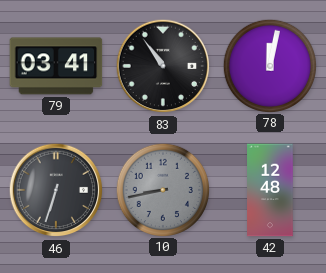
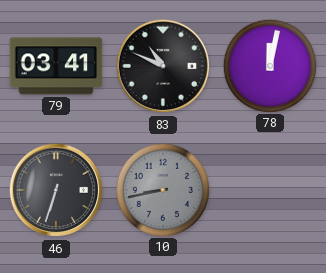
83: 10:54 -> 10:49
42: 12:48 -> none
